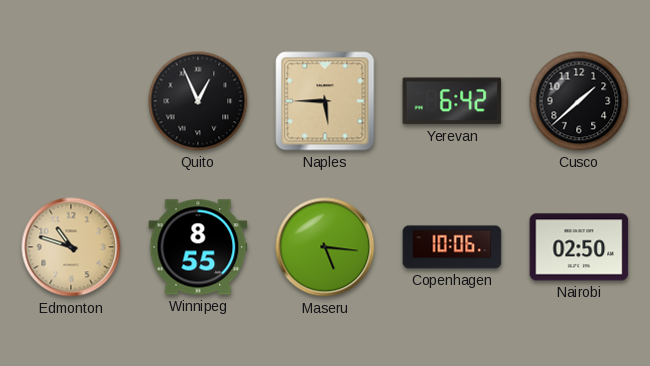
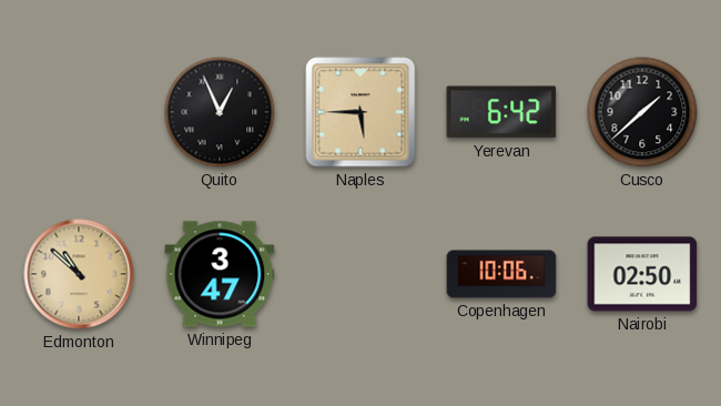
Edmonton: 10:48 -> 10:52
Winnipeg: 8:55 -> 3:47
Maseru: 5:16 -> none
